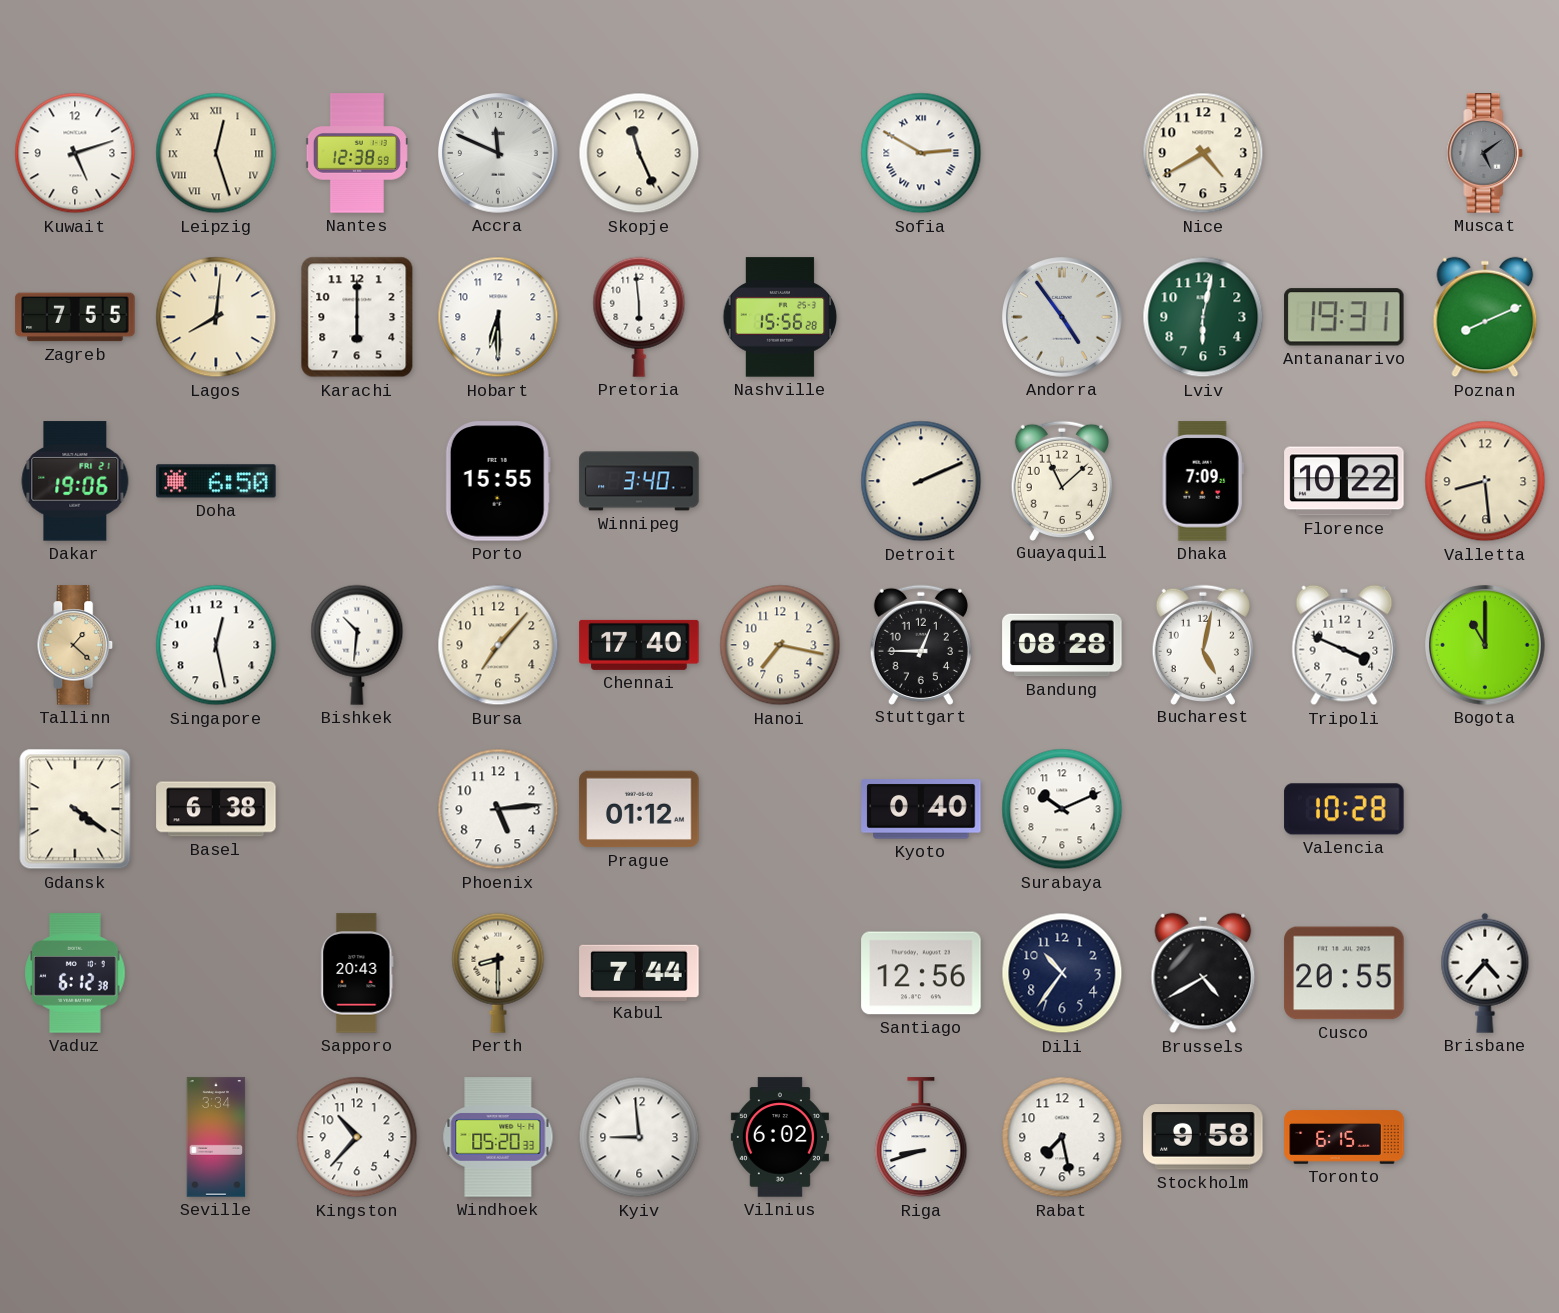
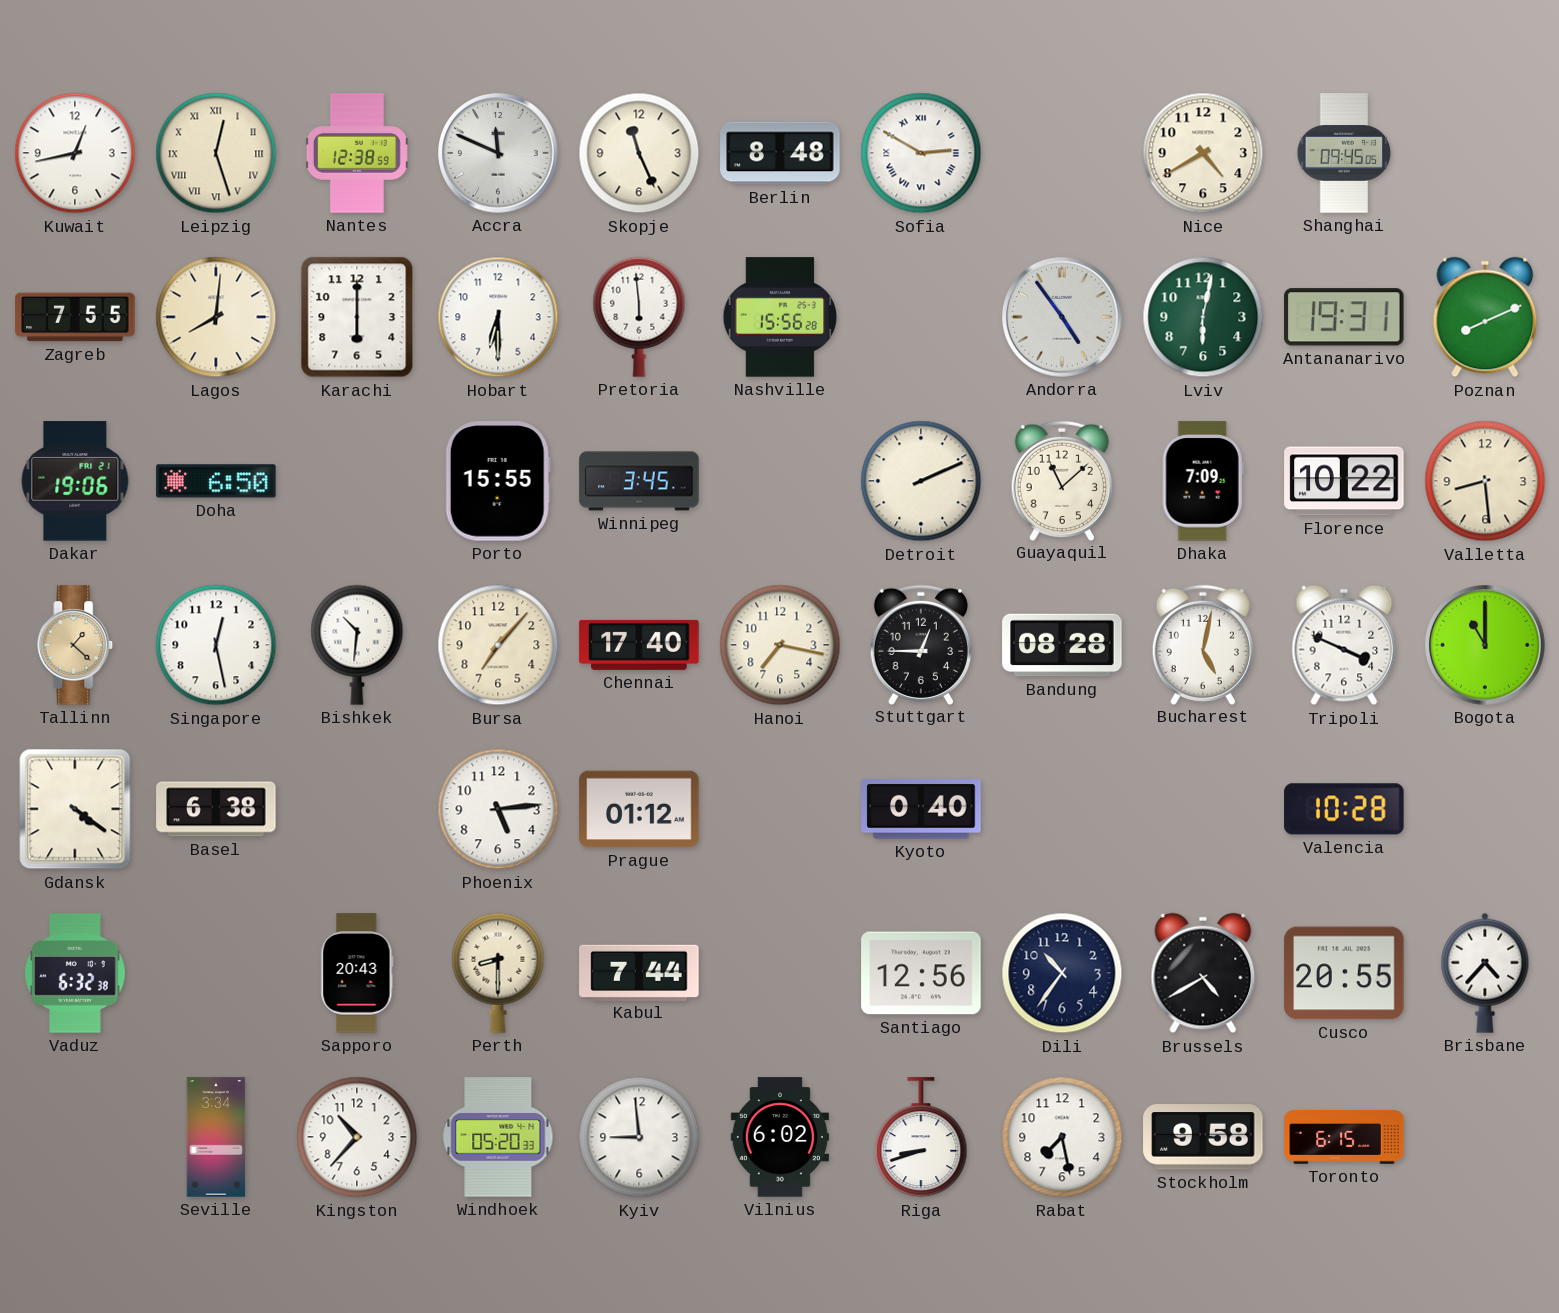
Kuwait: 5:12 -> 12:43
Berlin: none -> 8:48
Shanghai: none -> 09:45
Muscat: 5:09 -> none
Winnipeg: 3:40 -> 3:45
Surabaya: 10:11 -> none
Vaduz: 6:12 -> 6:32
